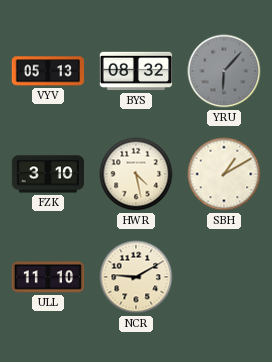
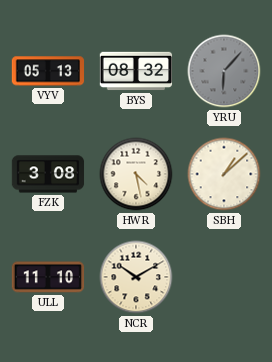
FZK: 3:10 -> 3:08
SBH: 1:10 -> 1:08
NCR: 9:10 -> 10:10
